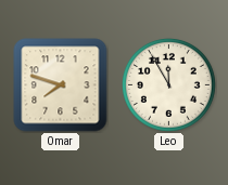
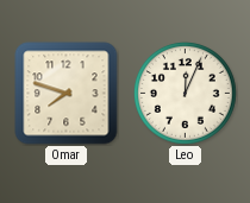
Leo: 11:55 -> 12:04
